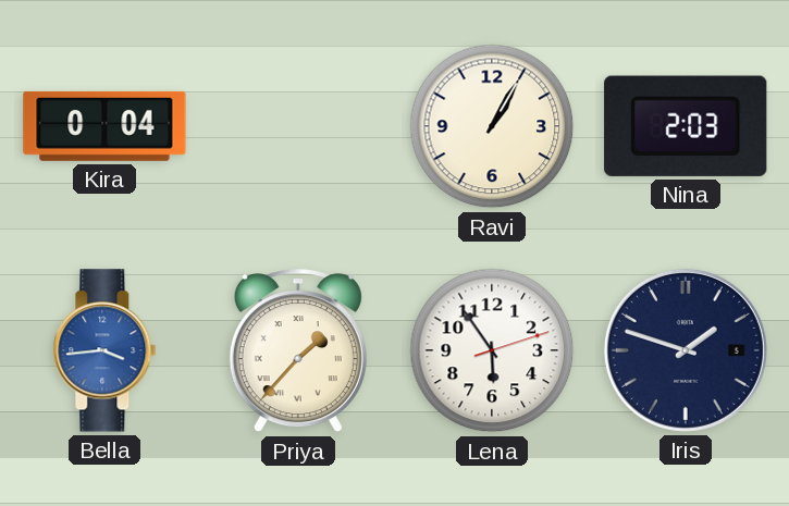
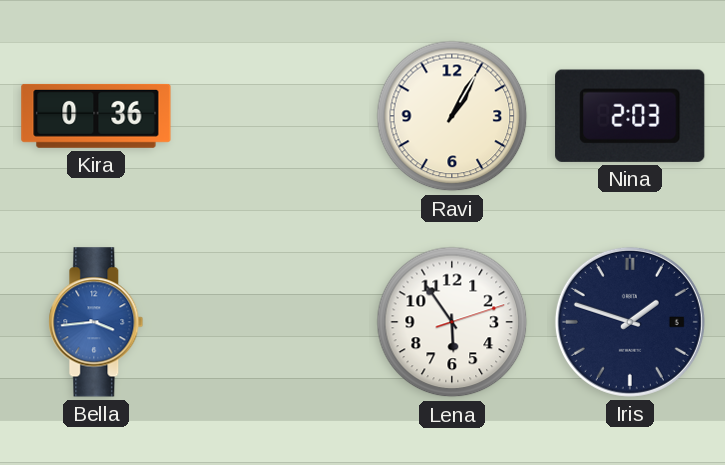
Kira: 0:04 -> 0:36
Priya: 1:37 -> none
